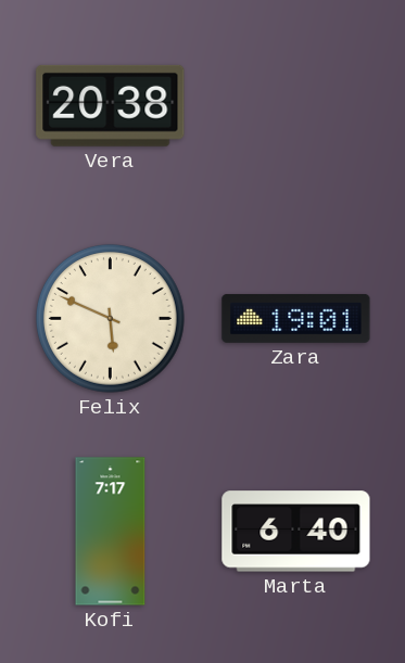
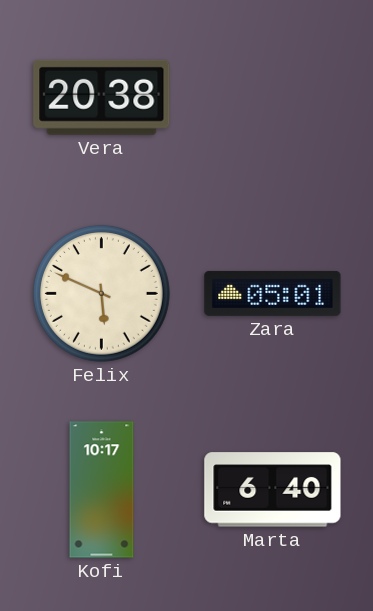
Zara: 19:01 -> 05:01
Kofi: 7:17 -> 10:17
